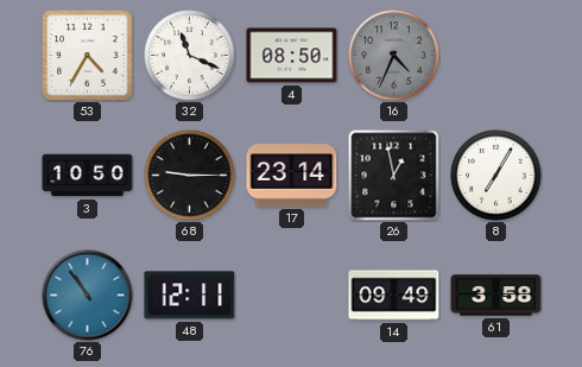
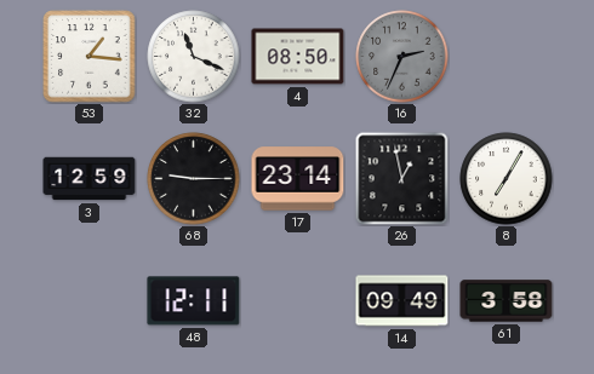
53: 4:35 -> 1:16
16: 4:34 -> 2:34
3: 10:50 -> 12:59
76: 10:54 -> none
